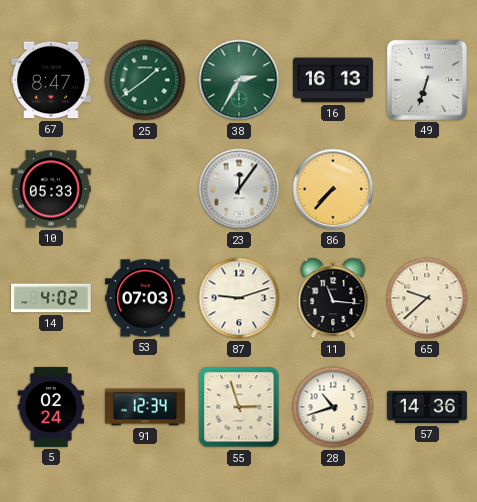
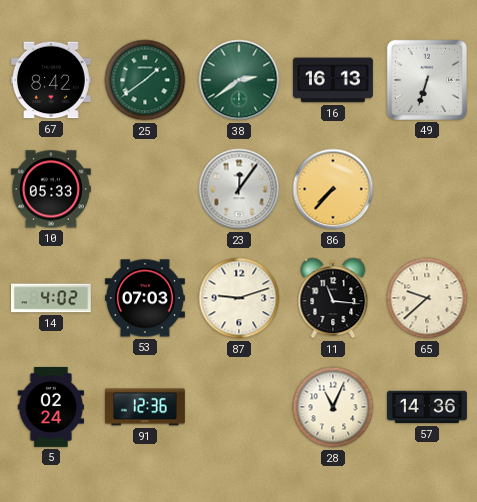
67: 8:47 -> 8:42
38: 2:35 -> 2:39
91: 12:34 -> 12:36
55: 2:57 -> none
28: 10:42 -> 11:04
